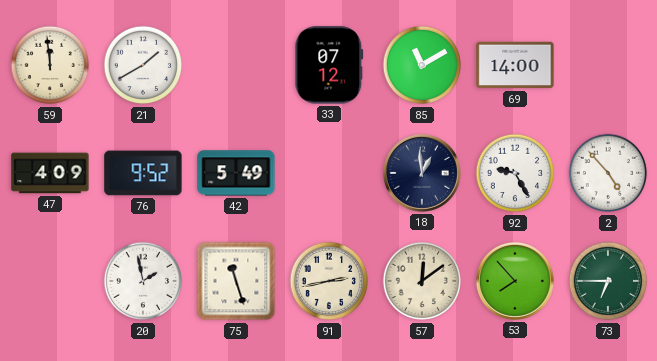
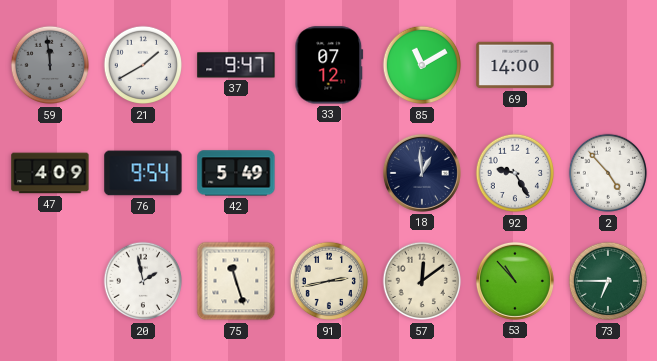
59 dial: cream -> grey
37: none -> 9:47
76: 9:52 -> 9:54
53: 7:53 -> 10:53
